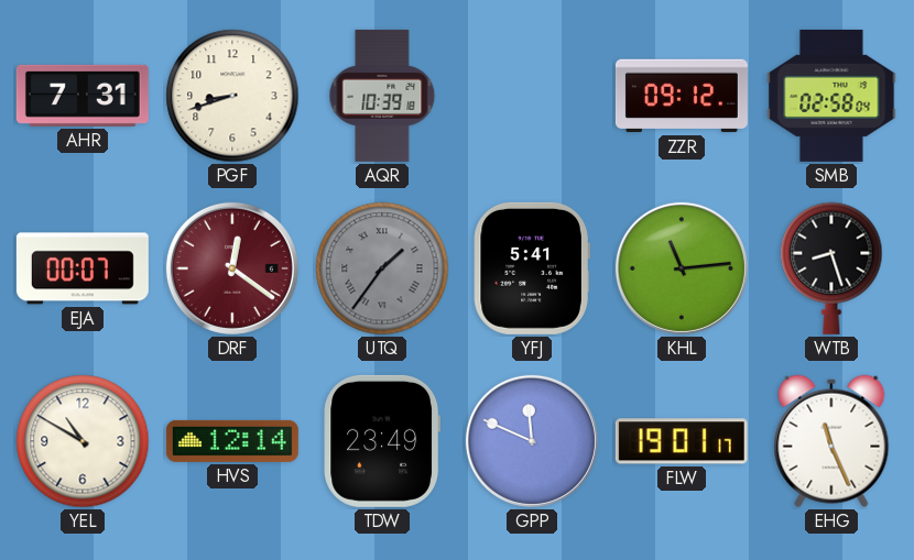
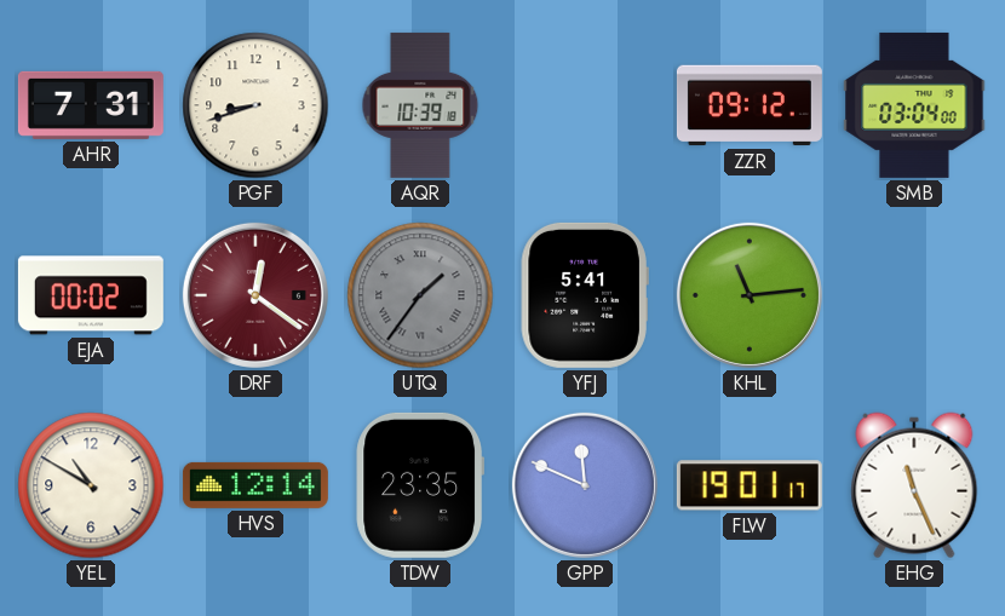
SMB: 02:58 -> 03:04
EJA: 00:07 -> 00:02
WTB: 8:27 -> none
TDW: 23:49 -> 23:35
